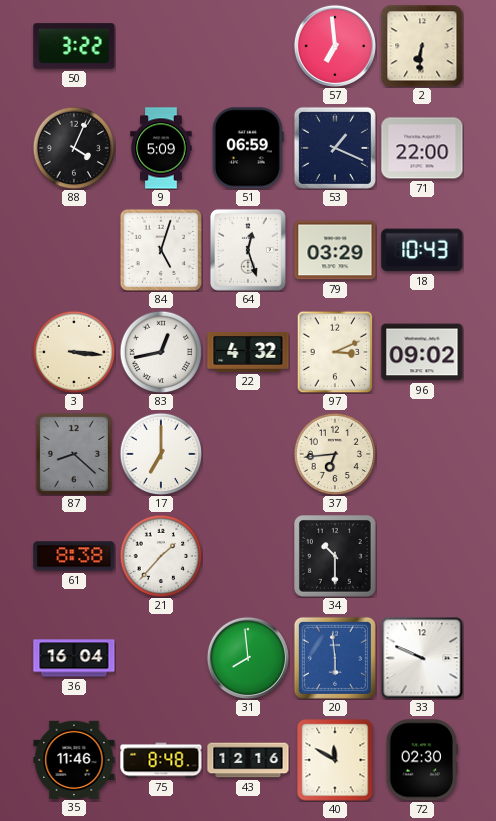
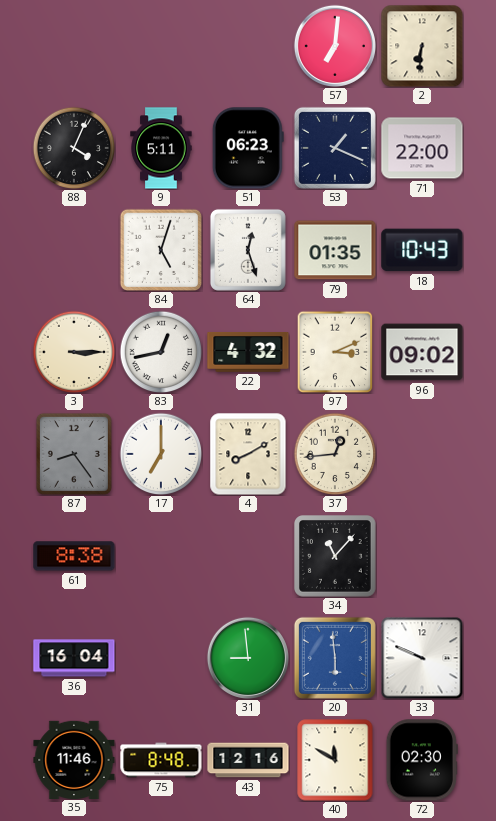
50: 3:22 -> none
57: 6:59 -> 7:01
9: 5:09 -> 5:11
51: 06:59 -> 06:23
79: 03:29 -> 01:35
3: 3:16 -> 3:15
87: 8:22 -> 8:24
4: none -> 8:10
37: 6:44 -> 12:44
21: 1:37 -> none
34: 10:30 -> 11:07
31: 7:59 -> 8:59
